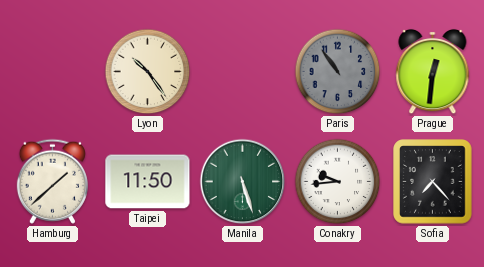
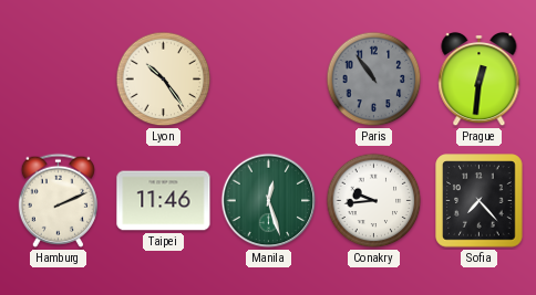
Hamburg: 1:38 -> 2:11
Taipei: 11:50 -> 11:46
Manila: 5:27 -> 12:27
